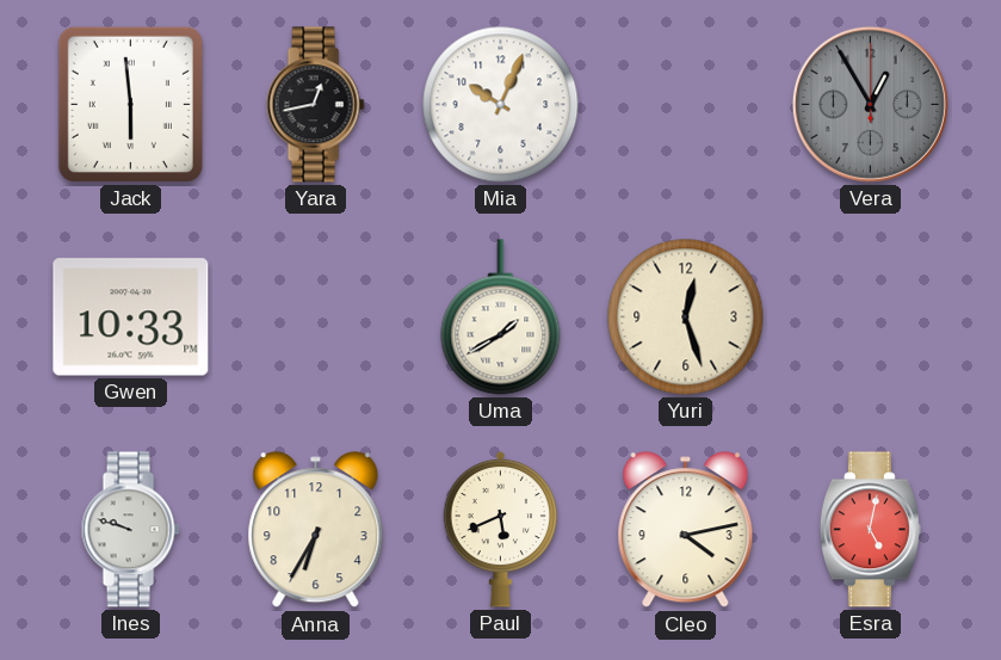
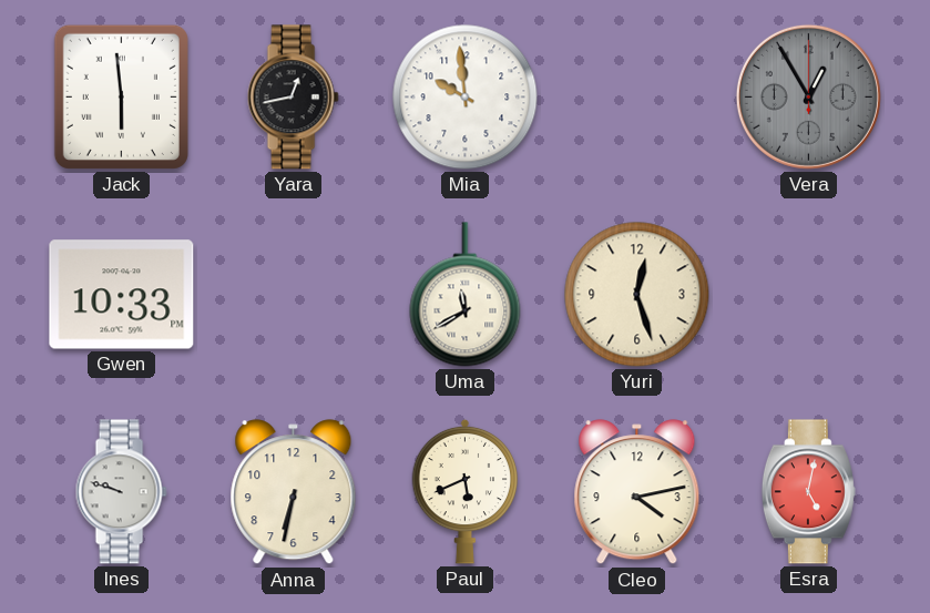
Mia: 10:04 -> 9:59
Uma: 1:40 -> 11:40
Anna: 6:35 -> 6:32
